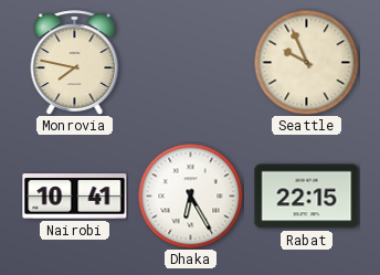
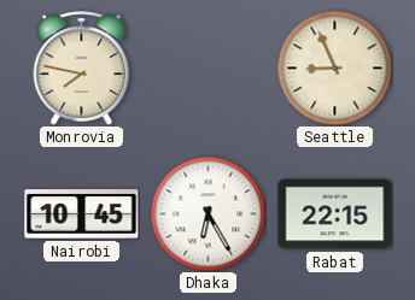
Seattle: 9:56 -> 8:56
Nairobi: 10:41 -> 10:45
